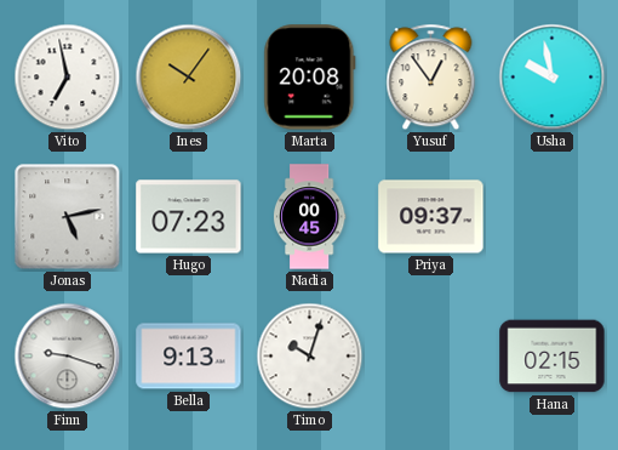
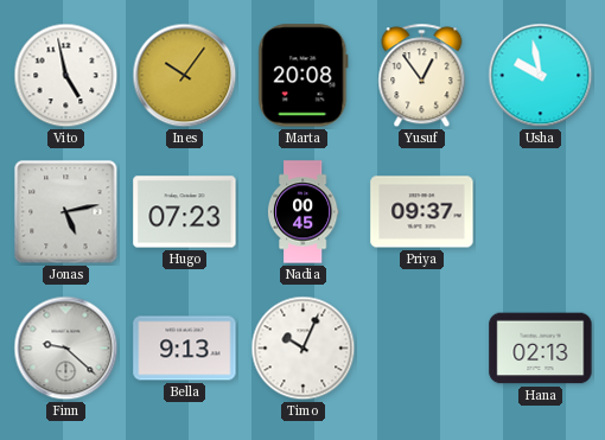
Vito: 6:58 -> 4:58
Finn: 9:18 -> 9:22
Timo: 10:03 -> 10:04
Hana: 02:15 -> 02:13
